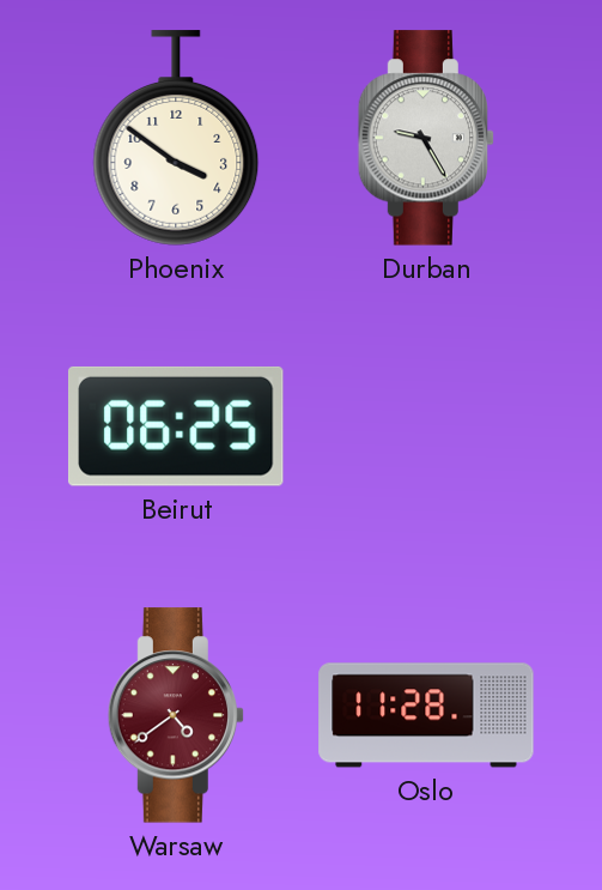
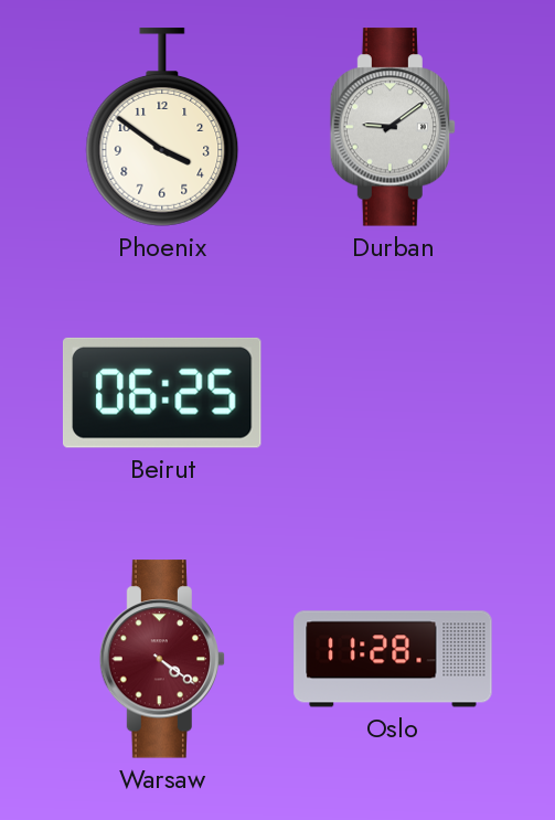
Durban: 9:25 -> 9:09
Warsaw: 4:39 -> 4:21
